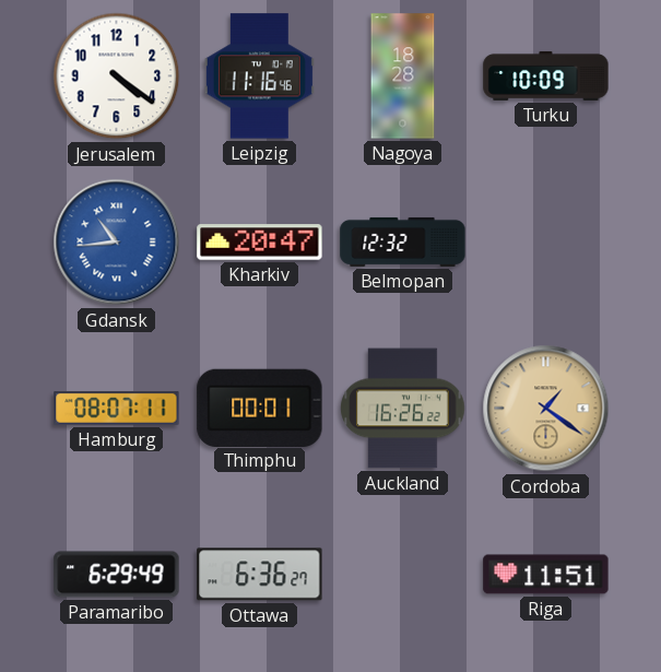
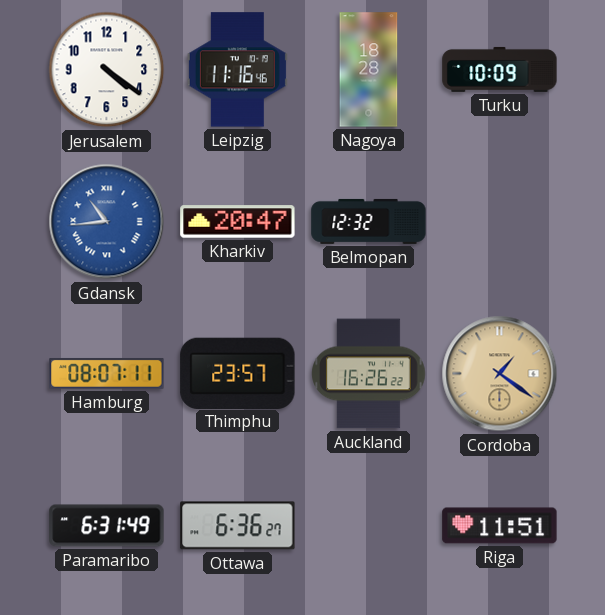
Thimphu: 00:01 -> 23:57
Paramaribo: 6:29 -> 6:31
